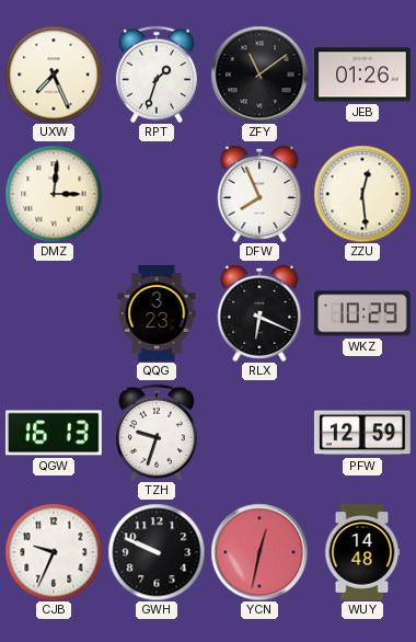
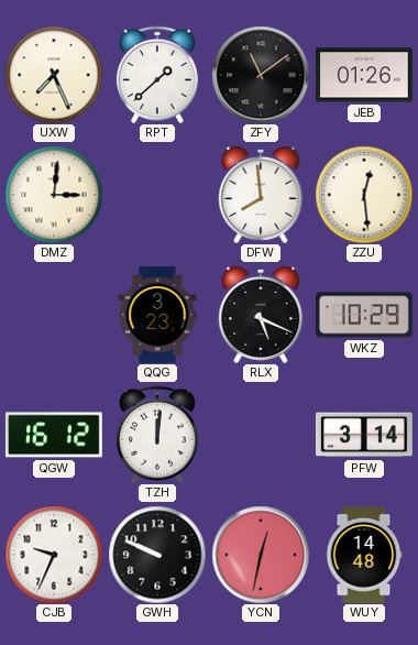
RPT: 1:33 -> 1:38
DFW: 7:56 -> 7:59
RLX: 6:19 -> 5:19
QGW: 16:13 -> 16:12
TZH: 9:33 -> 12:01
PFW: 12:59 -> 3:14
